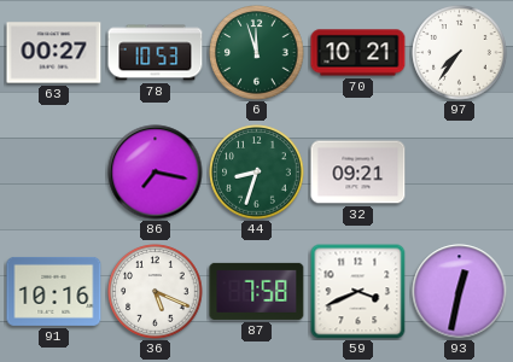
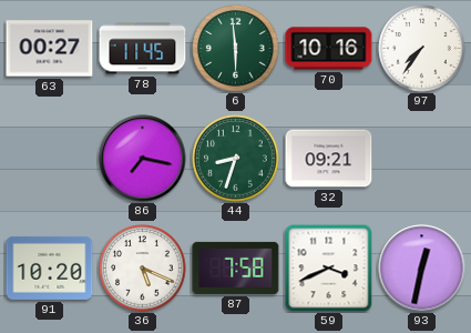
78: 10:53 -> 11:45
6: 11:57 -> 5:59
70: 10:21 -> 10:16
91: 10:16 -> 10:20
